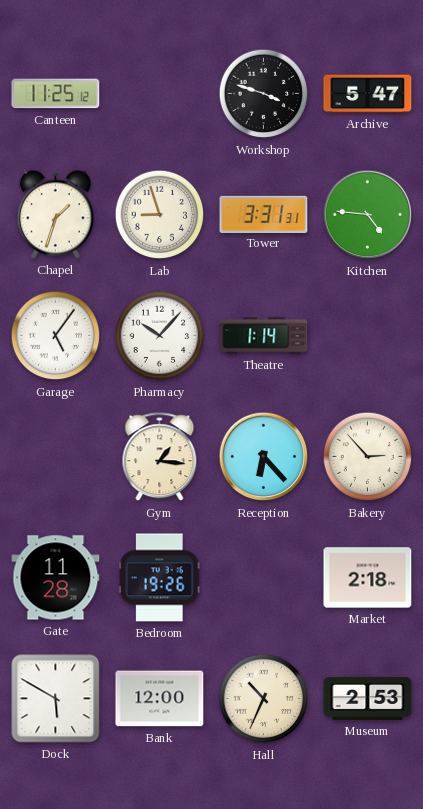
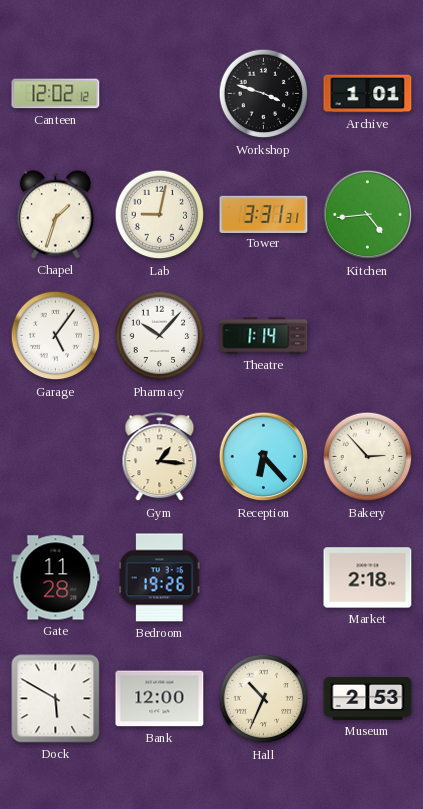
Canteen: 11:25 -> 12:02
Archive: 5:47 -> 1:01
Lab: 8:57 -> 9:02
Kitchen: 4:46 -> 4:44
